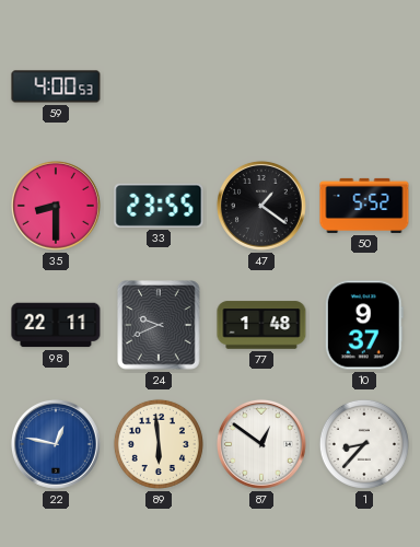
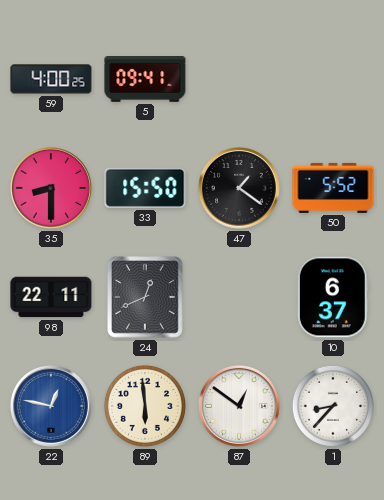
59: 4:00:53 -> 4:00:25
5: none -> 09:41
33: 23:55 -> 15:50
24: 9:41 -> 12:41
77: 1:48 -> none
10: 9:37 -> 6:37
